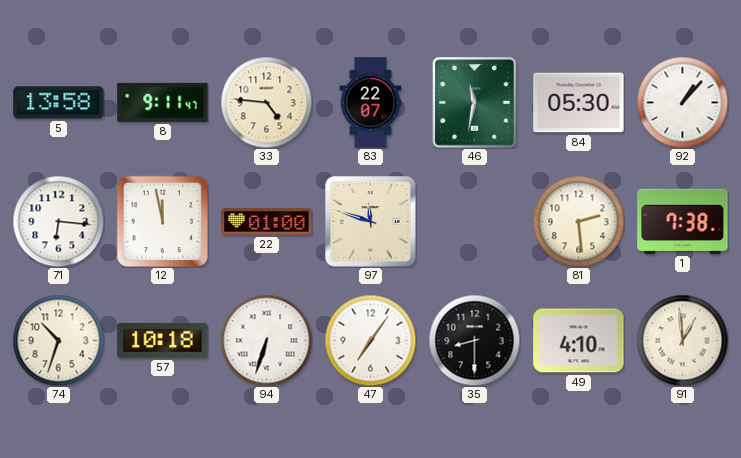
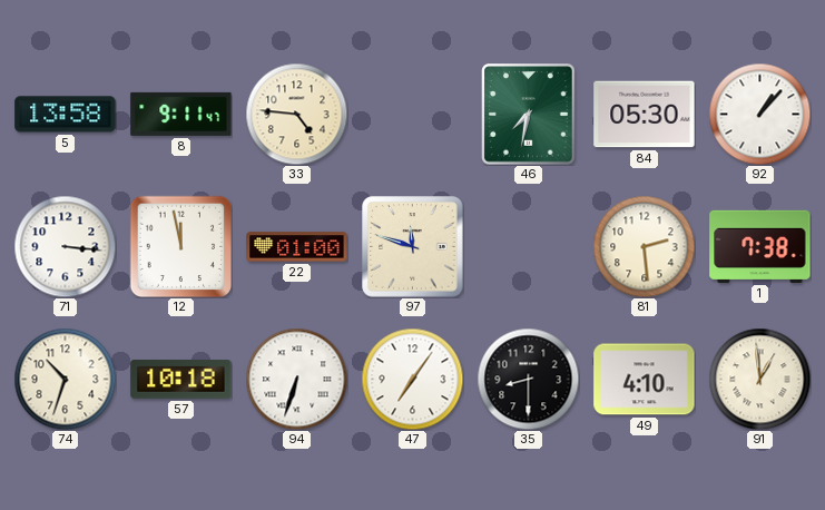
83: 22:07 -> none
46: 11:32 -> 7:32
71: 6:16 -> 3:16
